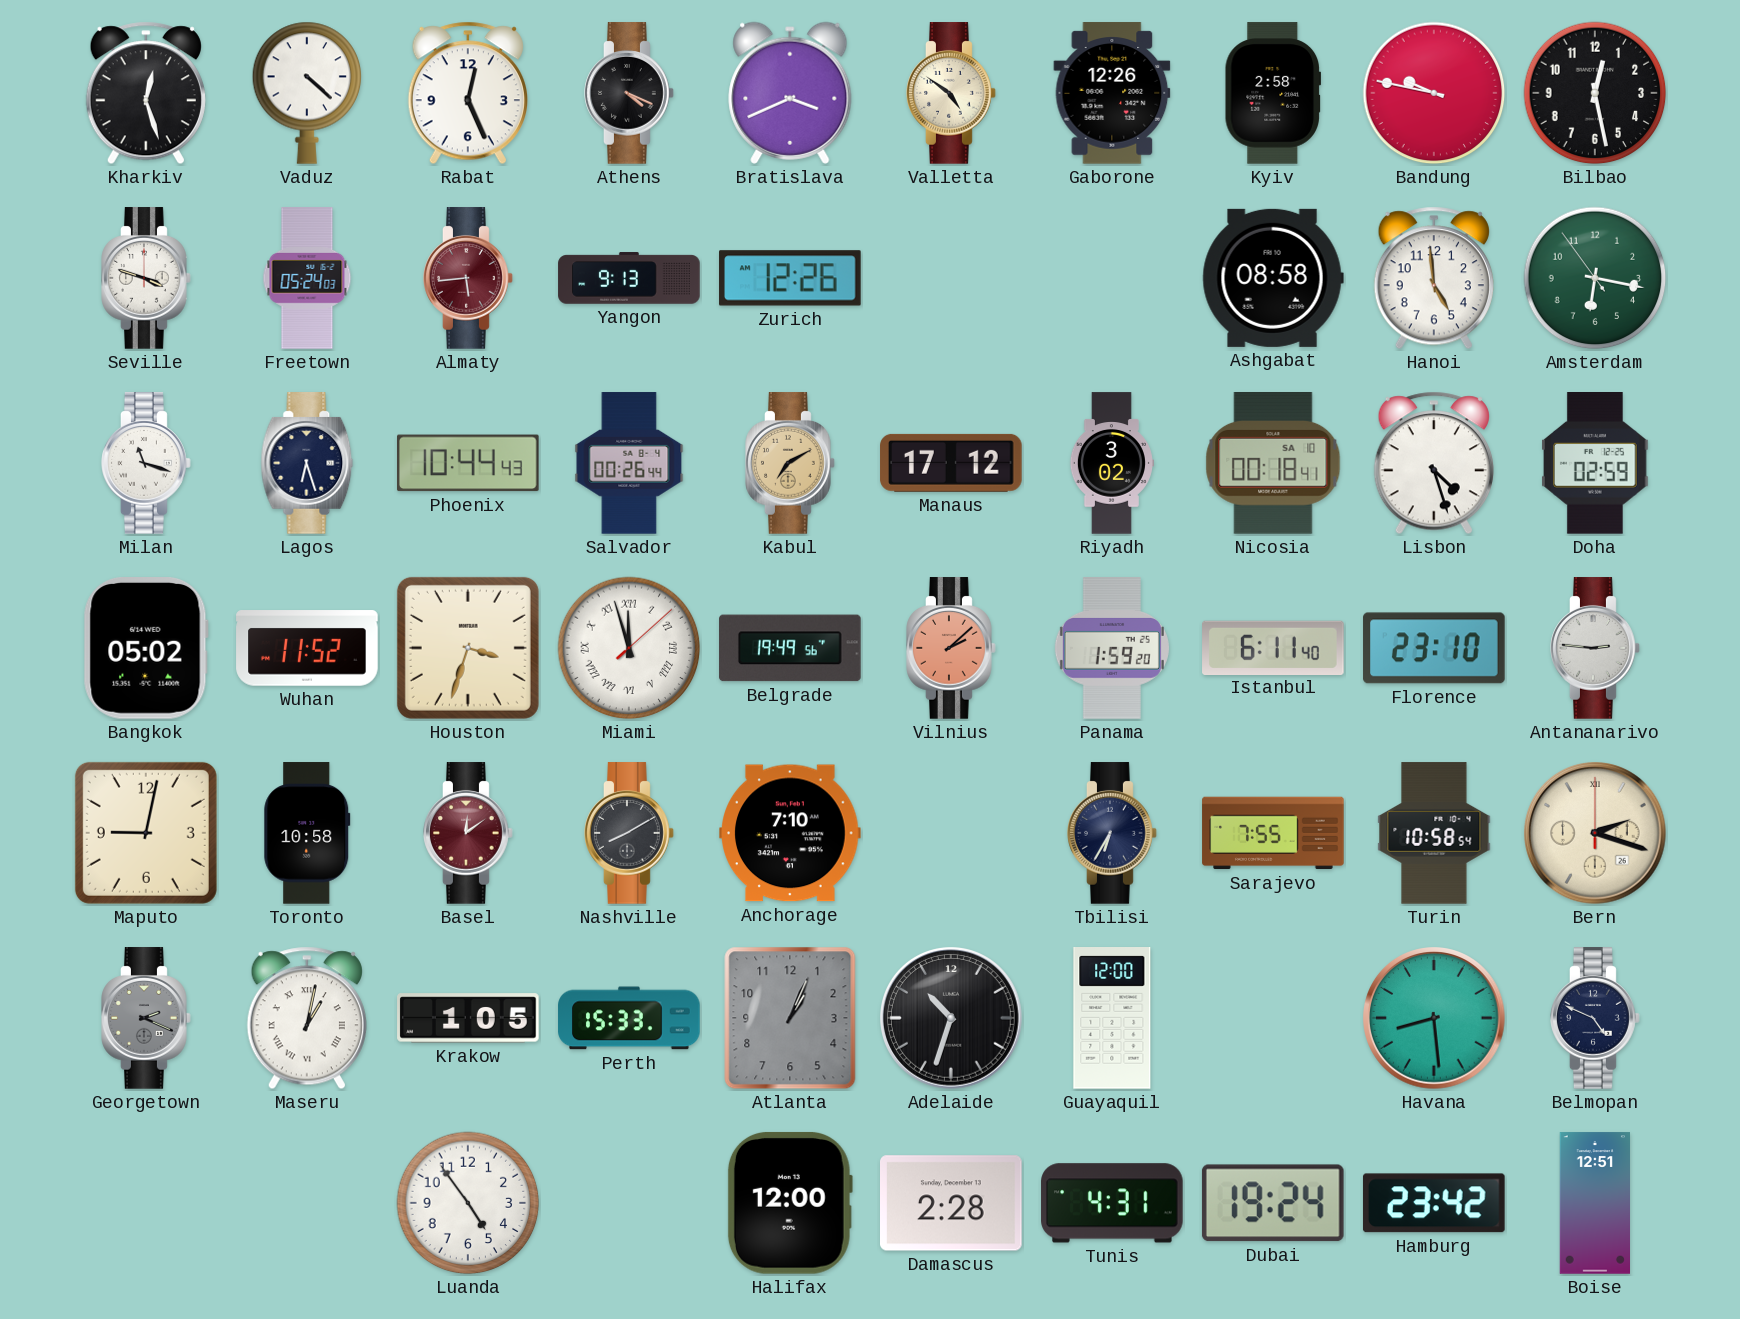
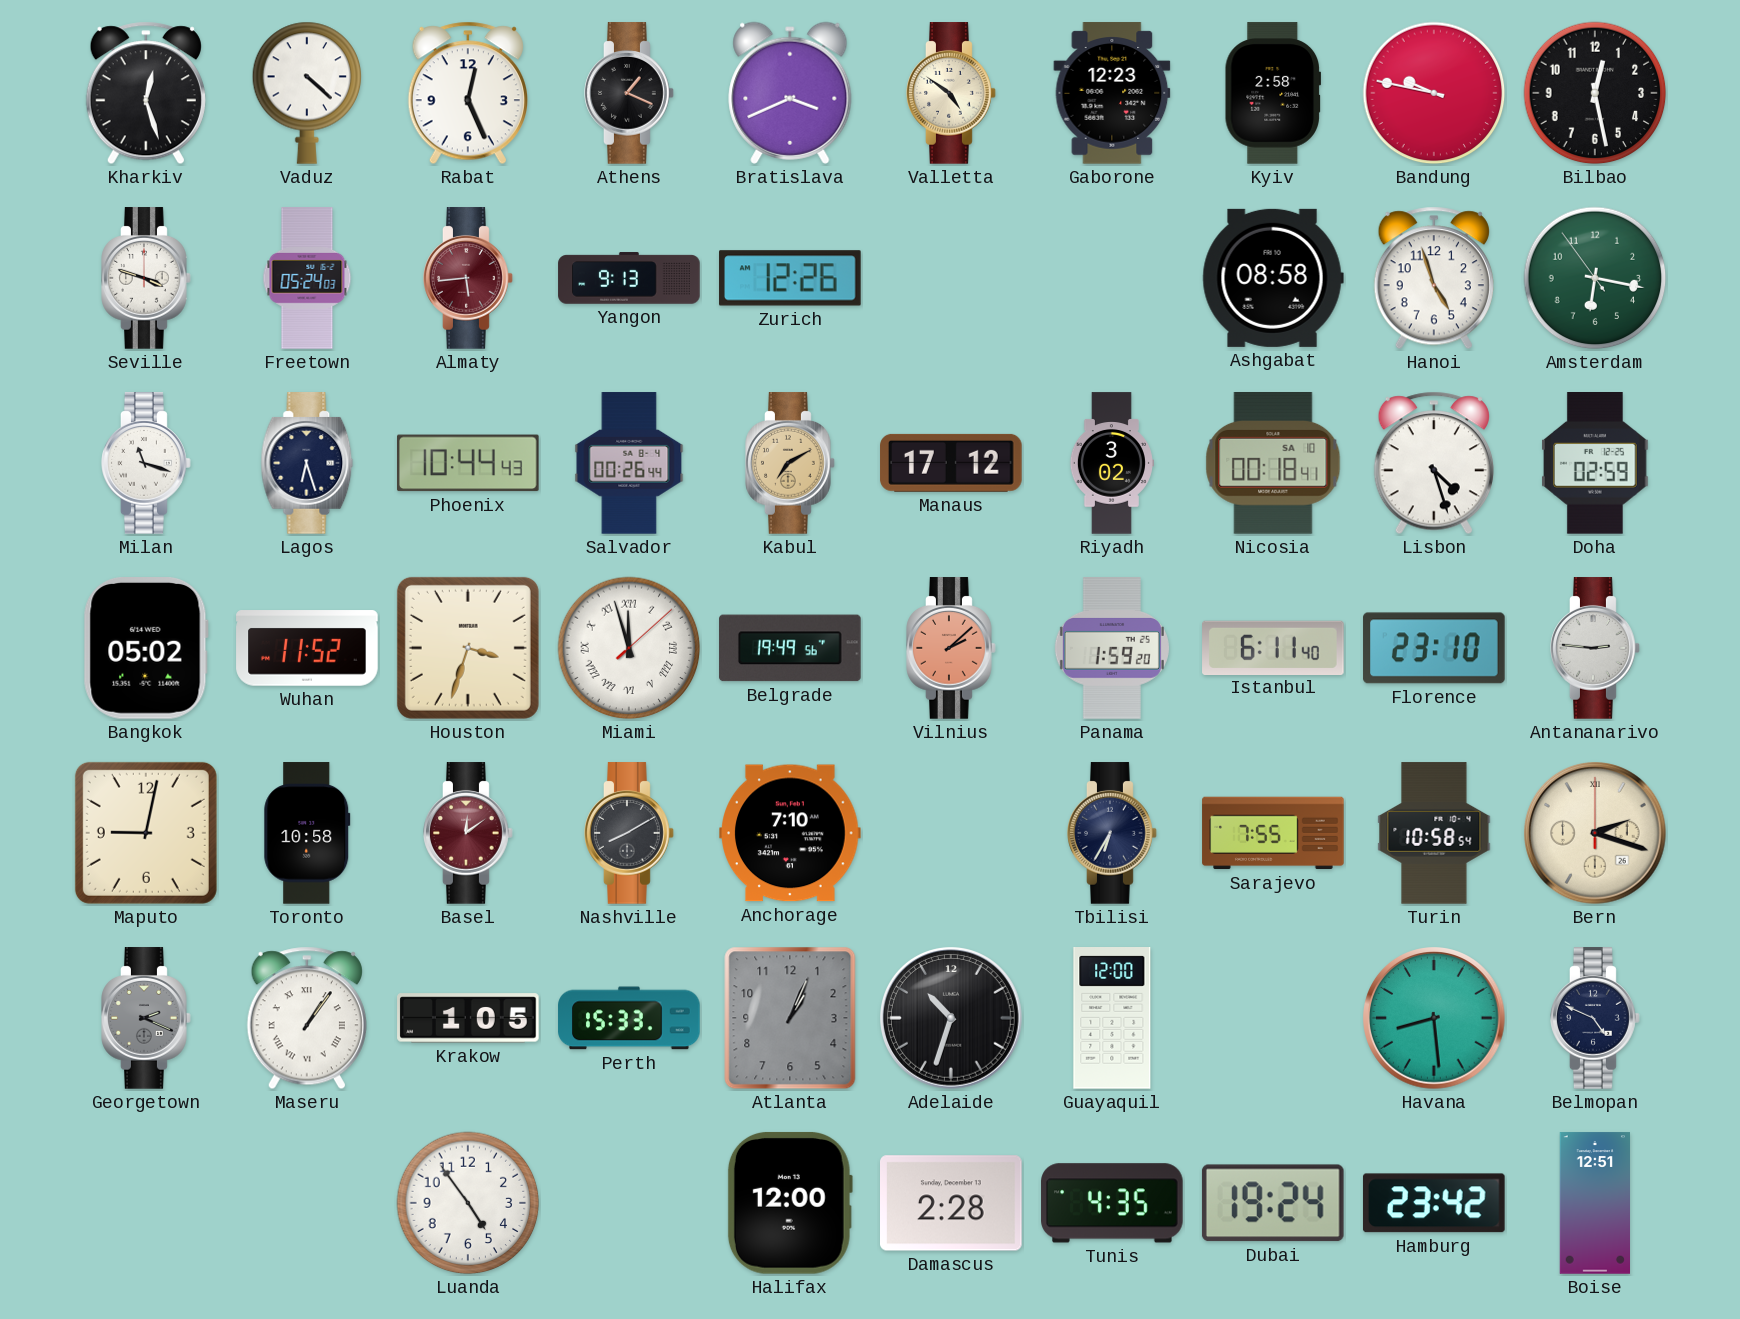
Athens: 4:19 -> 1:19
Gaborone: 12:26 -> 12:23
Hanoi: 4:59 -> 4:57
Maseru: 1:02 -> 1:06
Tunis: 4:31 -> 4:35
